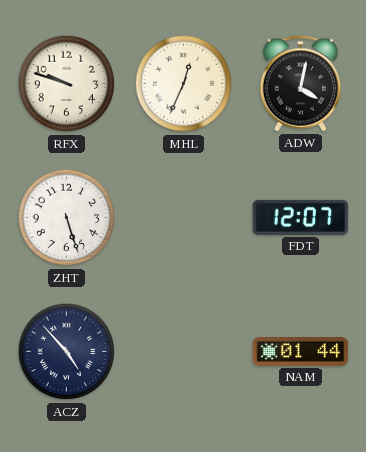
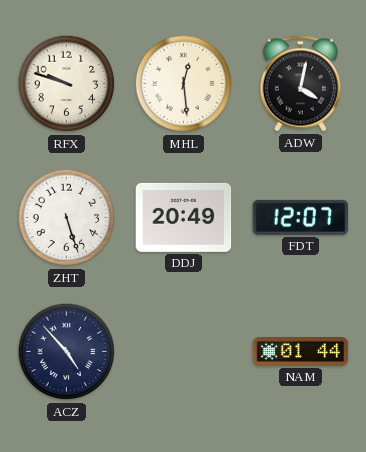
MHL: 12:34 -> 12:29
DDJ: none -> 20:49
